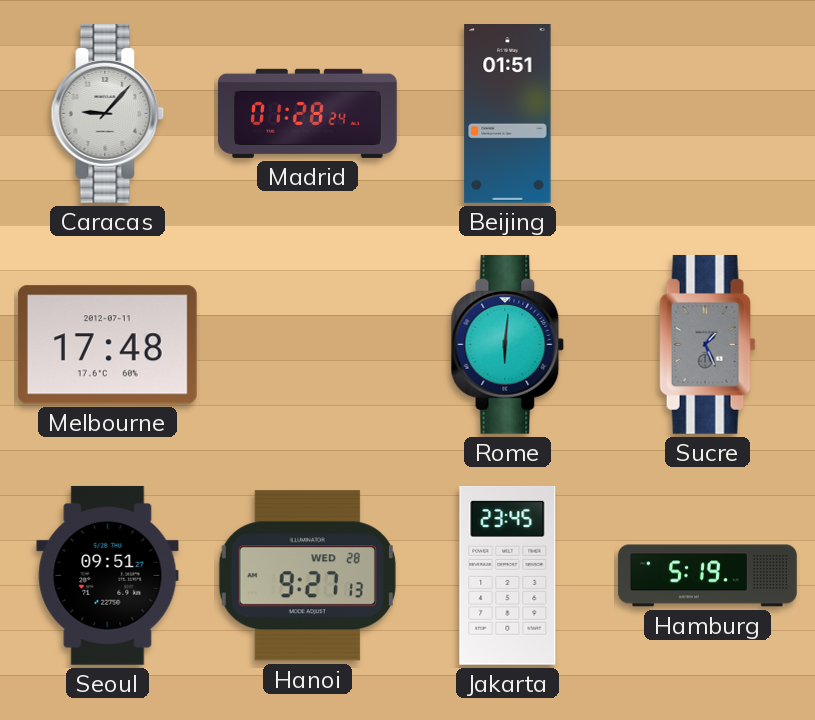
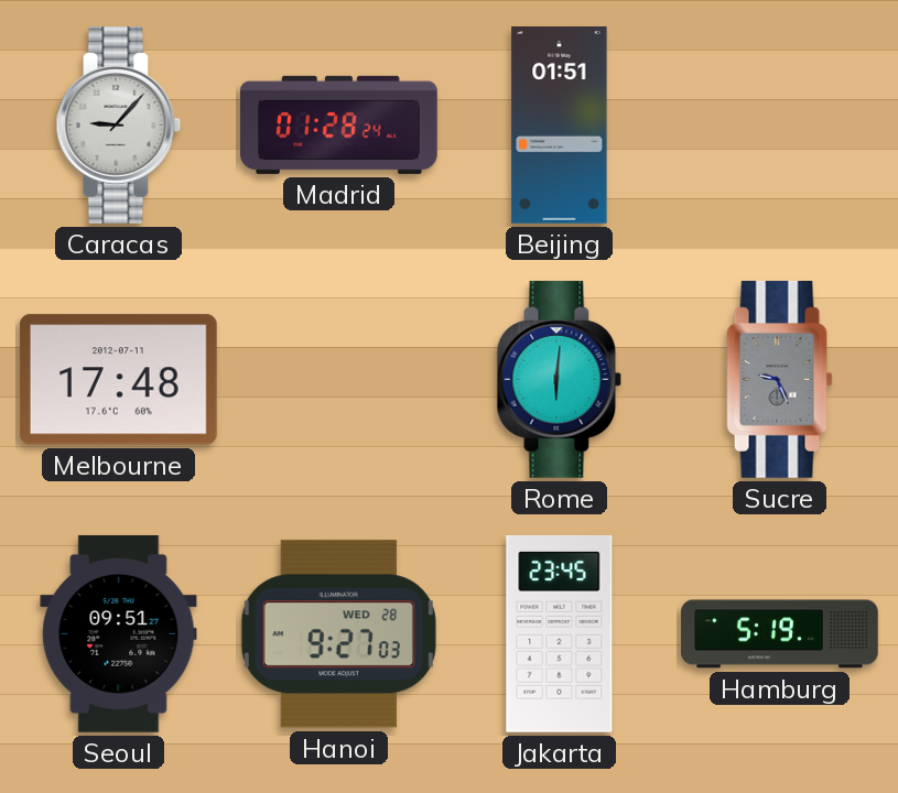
Sucre: 1:26 -> 9:26
Hanoi: 9:27:13 -> 9:27:03
